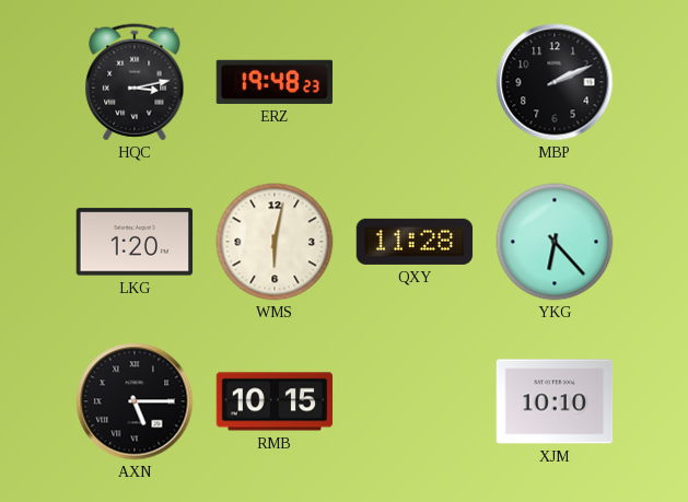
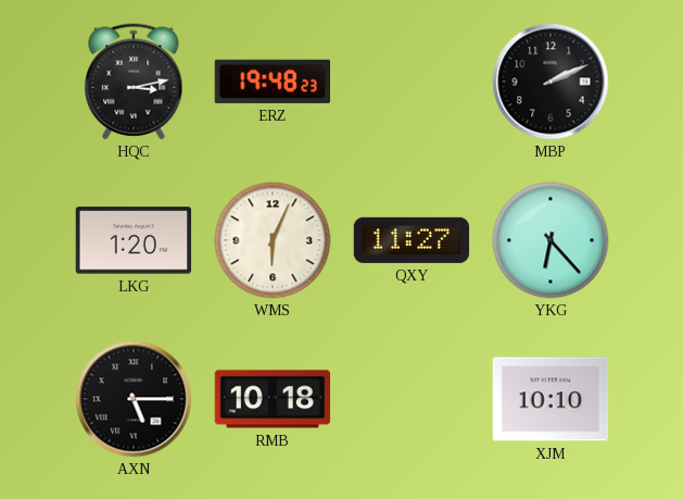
WMS: 6:02 -> 6:04
QXY: 11:28 -> 11:27
RMB: 10:15 -> 10:18
